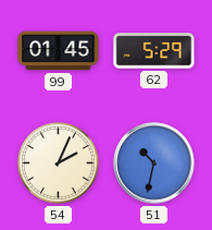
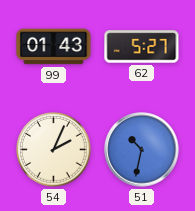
99: 01:45 -> 01:43
62: 5:29 -> 5:27
